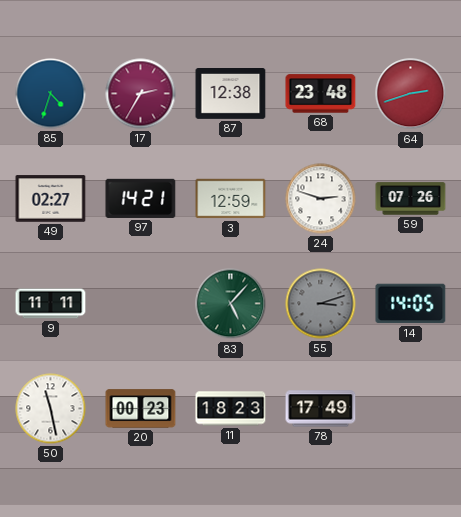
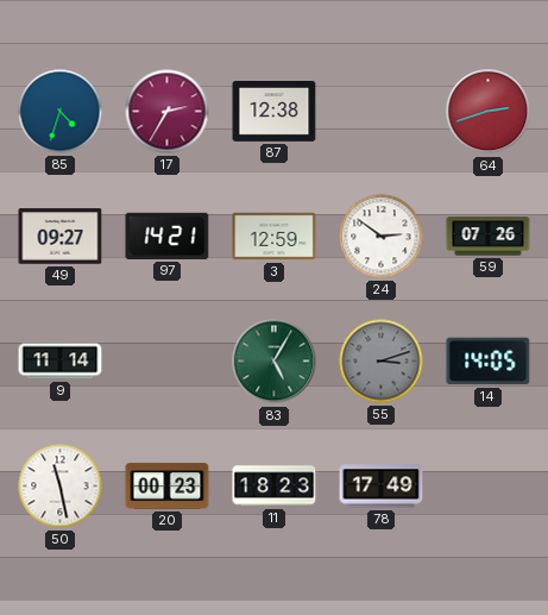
68: 23:48 -> none
49: 02:27 -> 09:27
24: 2:48 -> 2:51
9: 11:11 -> 11:14
83: 5:07 -> 5:05
